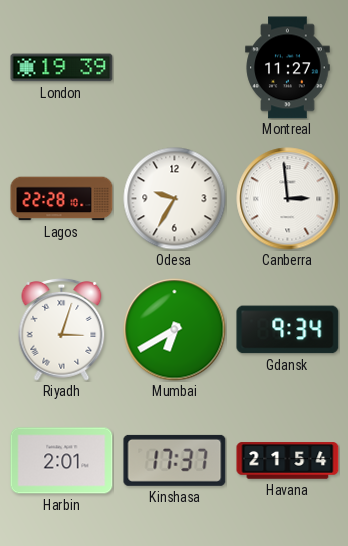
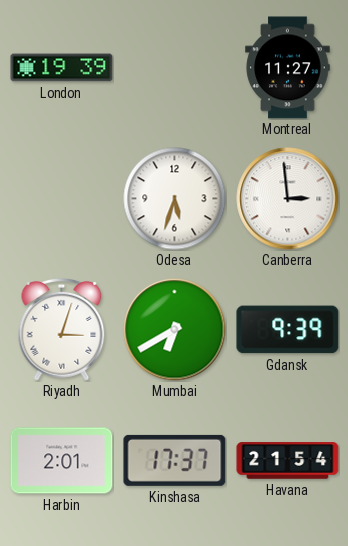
Lagos: 22:28 -> none
Odesa: 9:35 -> 5:33
Gdansk: 9:34 -> 9:39
